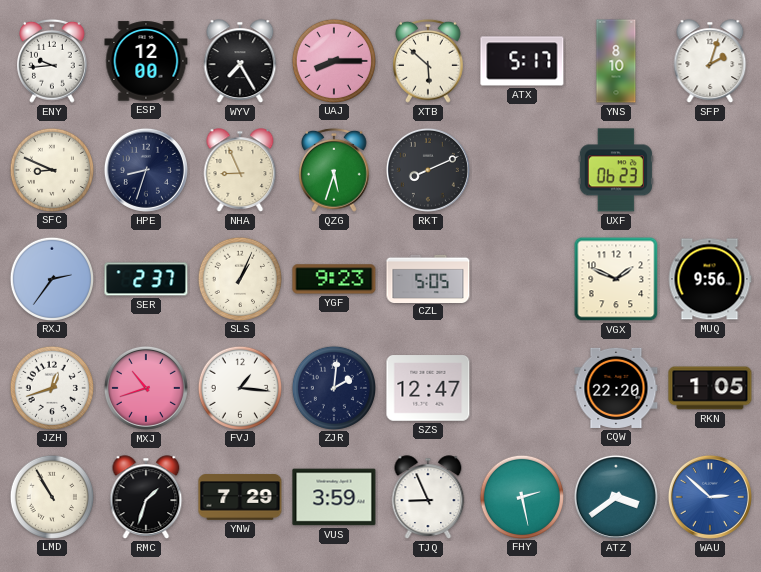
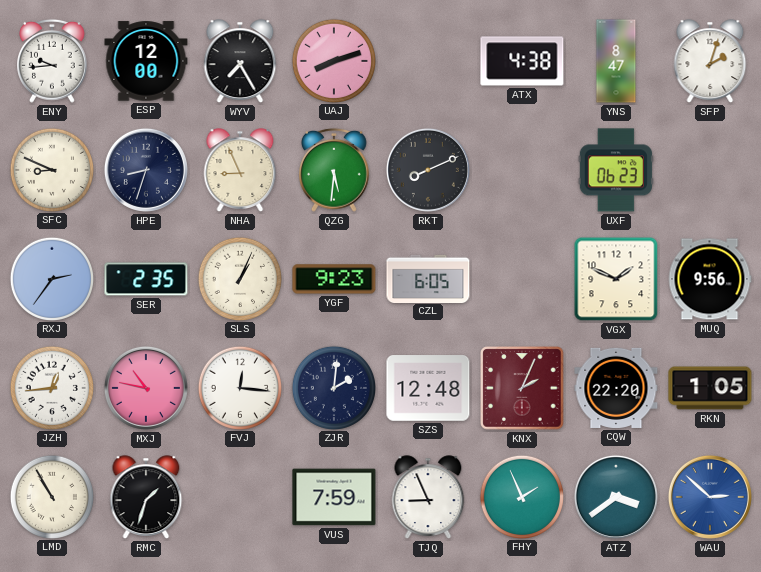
UAJ: 8:15 -> 8:12
XTB: 5:52 -> none
ATX: 5:17 -> 4:38
YNS: 8:10 -> 8:47
QZG: 5:33 -> 5:31
SER: 2:37 -> 2:35
CZL: 5:05 -> 6:05
JZH: 12:42 -> 12:44
MXJ: 10:42 -> 10:47
FVJ: 1:16 -> 12:16
SZS: 12:47 -> 12:48
KNX: none -> 2:04
YNW: 7:29 -> none
VUS: 3:59 -> 7:59
FHY: 2:28 -> 1:56
